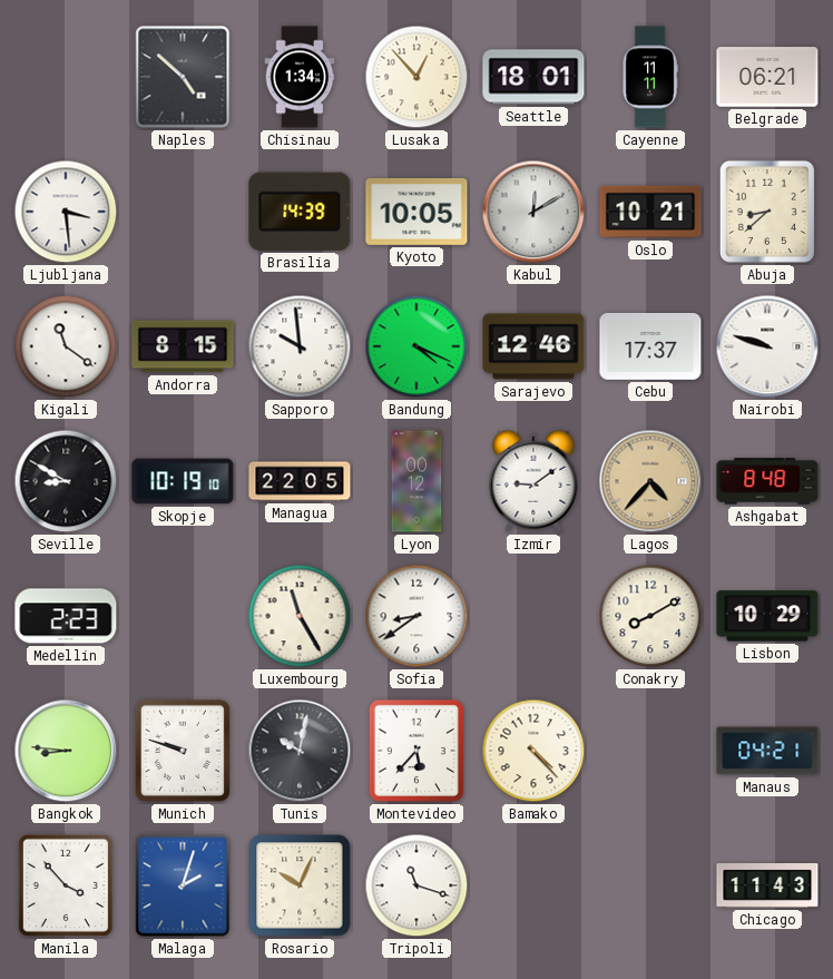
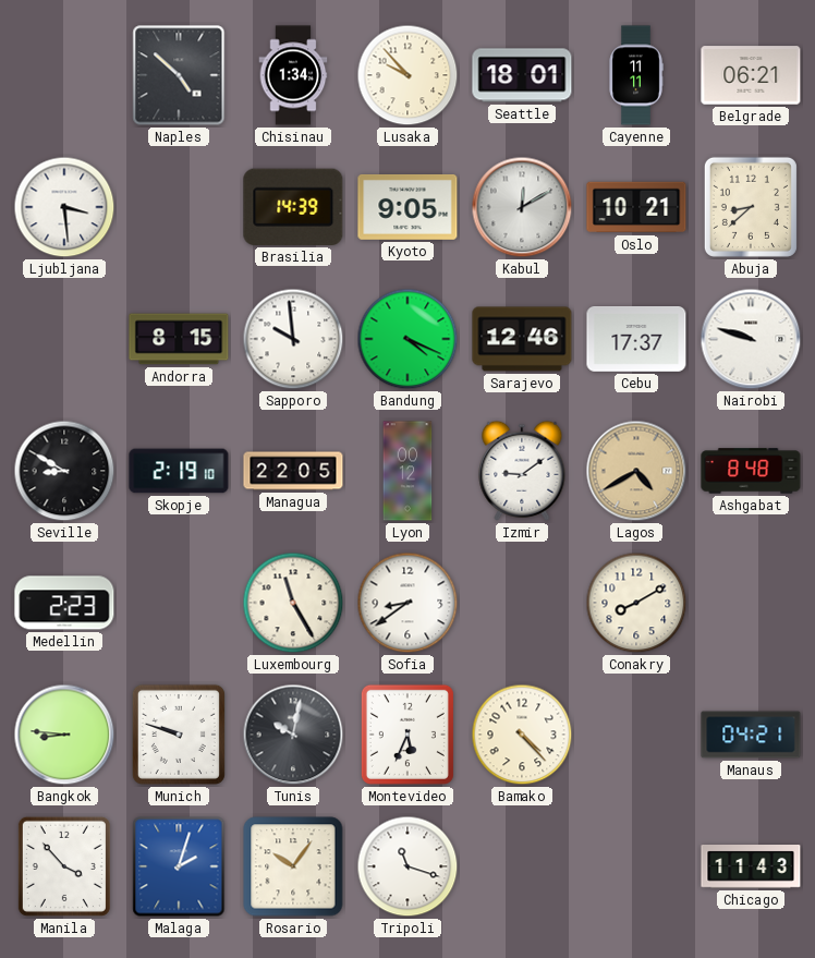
Lusaka: 12:53 -> 9:53
Kyoto: 10:05 -> 9:05
Kigali: 11:21 -> none
Skopje: 10:19 -> 2:19
Lagos: 4:37 -> 4:40
Lisbon: 10:29 -> none
Montevideo: 5:37 -> 5:34
Rosario: 10:04 -> 10:06
